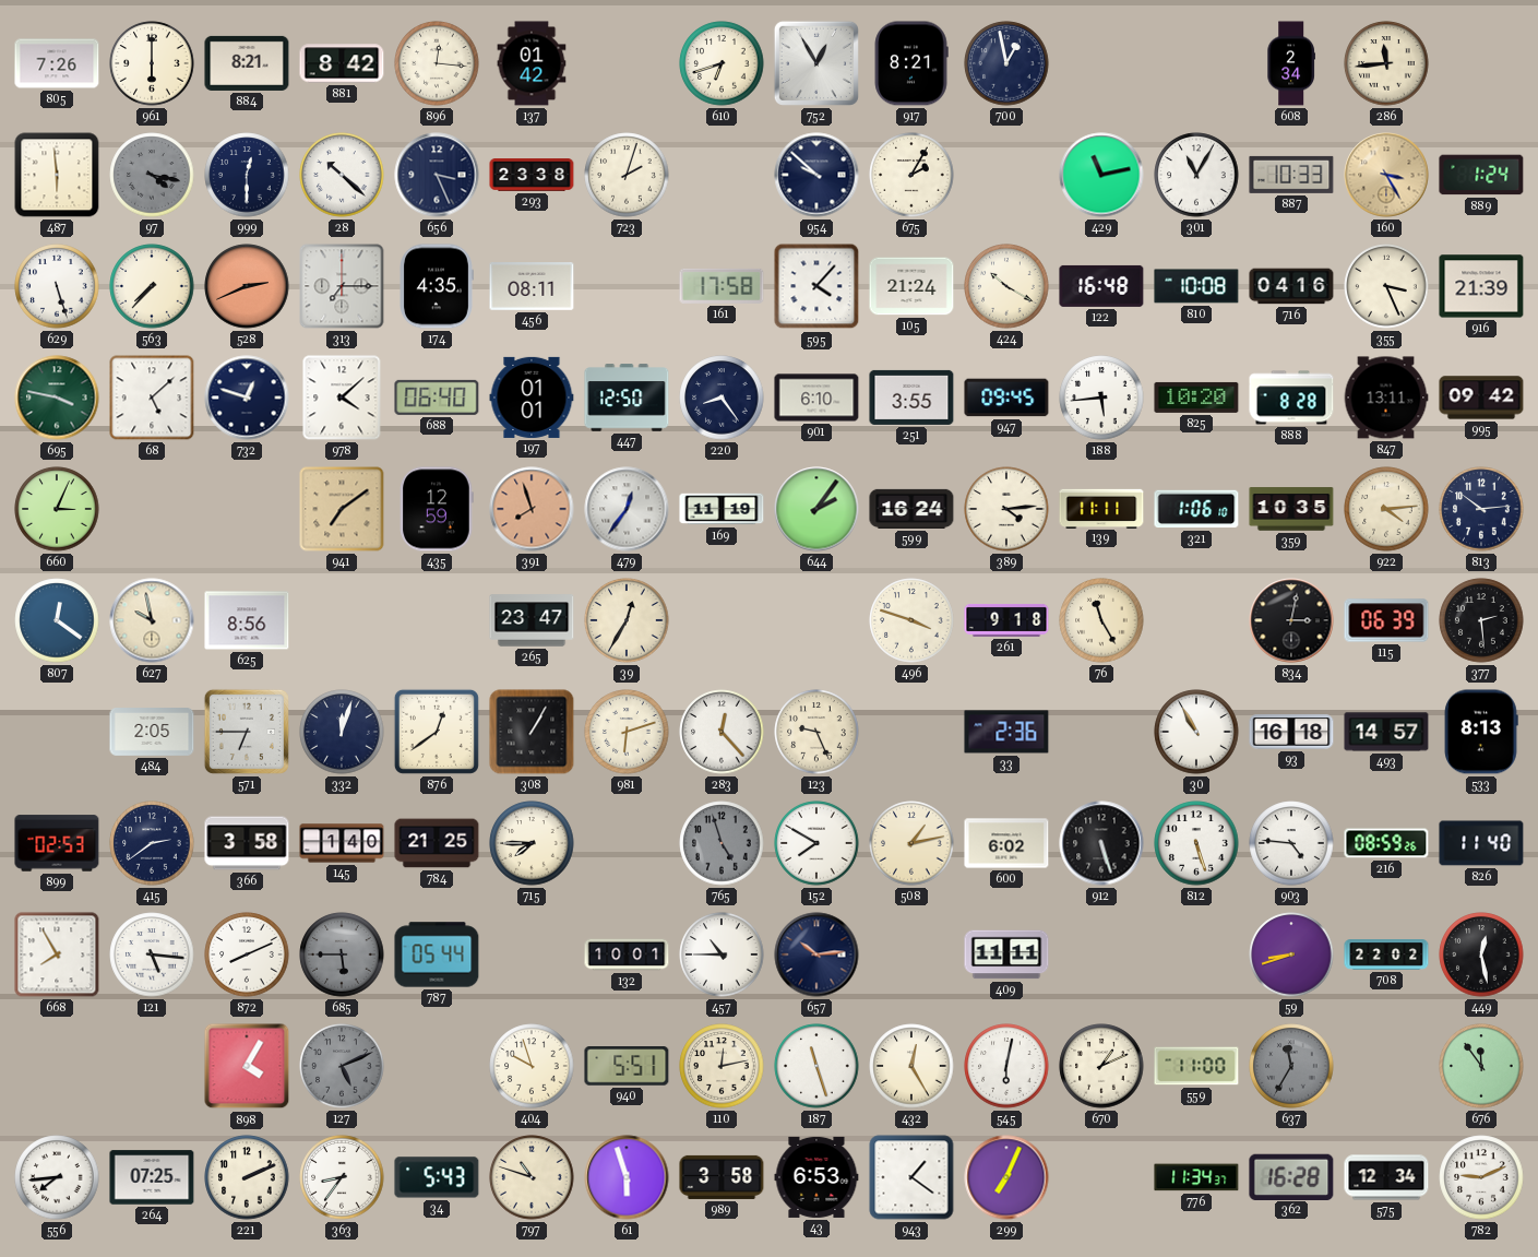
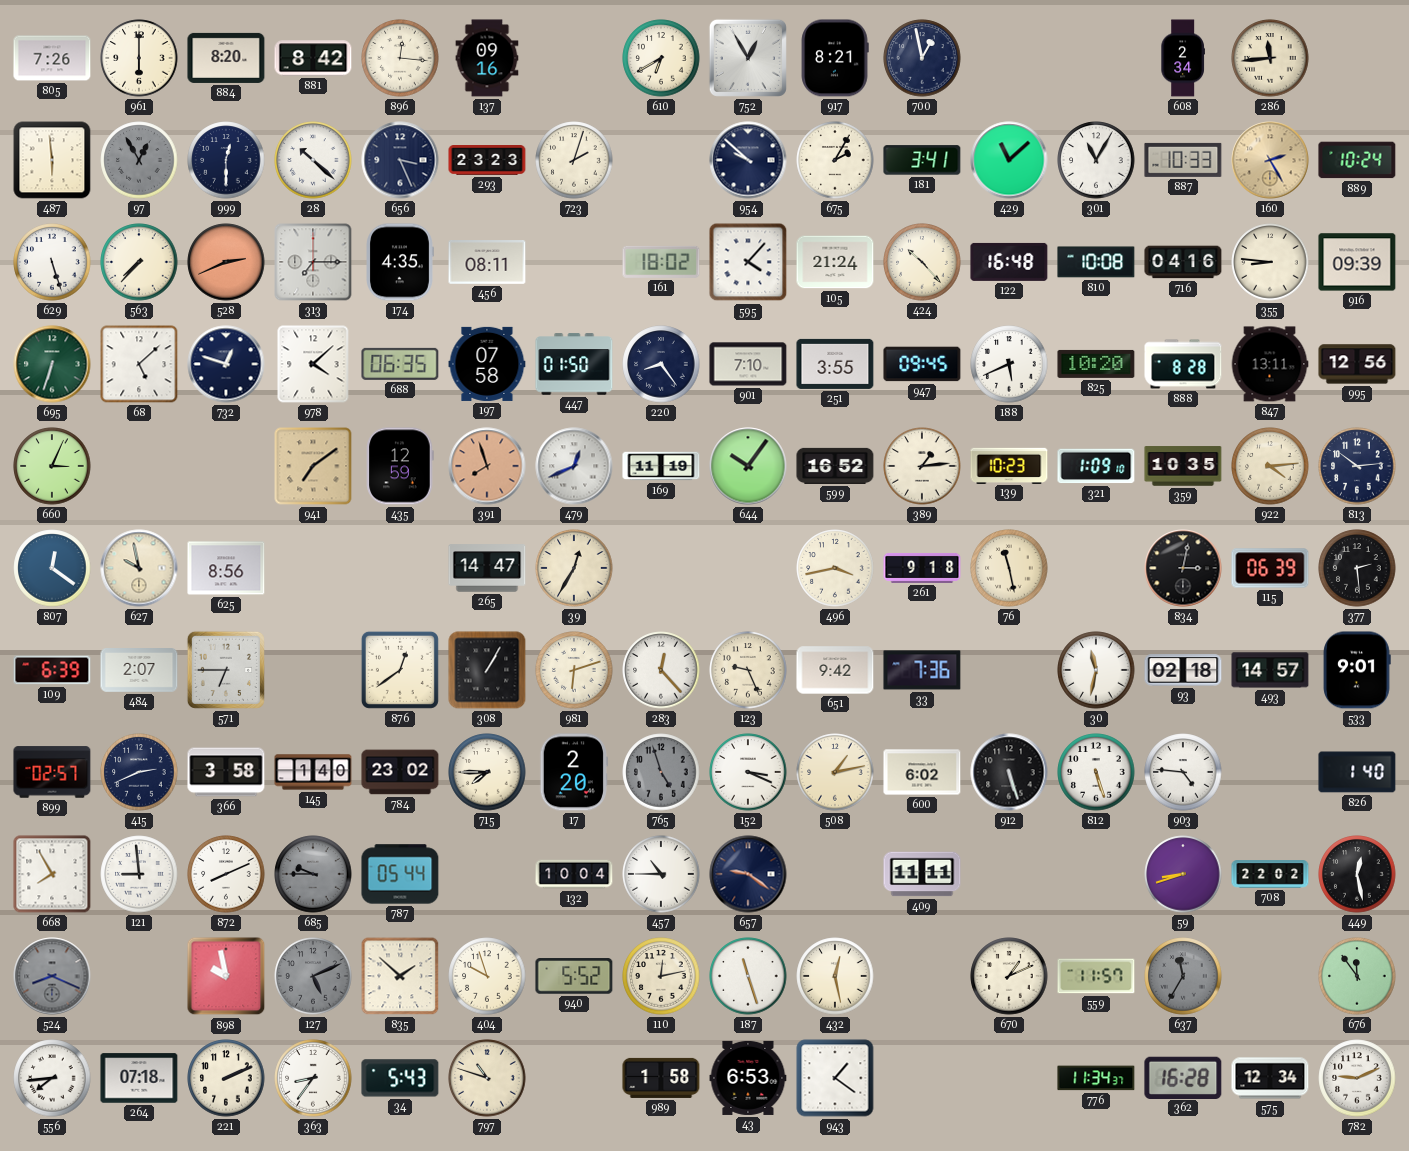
884: 8:21 -> 8:20
137: 01:42 -> 09:16
610: 6:42 -> 6:40
97: 4:17 -> 12:55
293: 23:38 -> 23:23
181: none -> 3:41
429: 11:13 -> 11:08
160: 3:25 -> 2:25
889: 1:24 -> 10:24
161: 17:58 -> 18:02
424: 10:20 -> 10:23
355: 3:26 -> 8:46
916: 21:39 -> 09:39
695: 3:47 -> 6:33
688: 06:40 -> 06:35
197: 01:01 -> 07:58
447: 12:50 -> 01:50
901: 6:10 -> 7:10
188: 5:44 -> 5:41
995: 09:42 -> 12:56
479: 12:36 -> 12:41
644: 2:06 -> 10:06
599: 16:24 -> 16:52
389: 4:14 -> 1:14
139: 11:11 -> 10:23
321: 1:06 -> 1:09
265: 23:47 -> 14:47
496: 3:48 -> 3:43
76: 11:25 -> 11:28
109: none -> 6:39
484: 2:05 -> 2:07
332: 12:03 -> none
651: none -> 9:42
33: 2:36 -> 7:36
30: 10:55 -> 11:32
93: 16:18 -> 02:18
533: 8:13 -> 9:01
899: 02:53 -> 02:57
415: 2:39 -> 2:41
784: 21:25 -> 23:02
17: none -> 2:20
152: 7:50 -> 3:19
216: 08:59 -> none
826: 11:40 -> 1:40
121: 5:16 -> 8:59
685: 5:45 -> 9:45
132: 10:01 -> 10:04
657: 10:14 -> 9:21
524: none -> 8:19
898: 4:05 -> 9:58
835: none -> 1:52
940: 5:51 -> 5:52
432: 12:25 -> 12:28
545: 6:02 -> none
559: 11:00 -> 11:57
264: 07:25 -> 07:18
61: 5:57 -> none
989: 3:58 -> 1:58
299: 7:04 -> none
